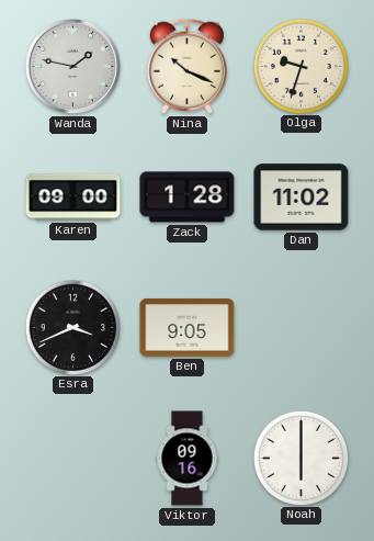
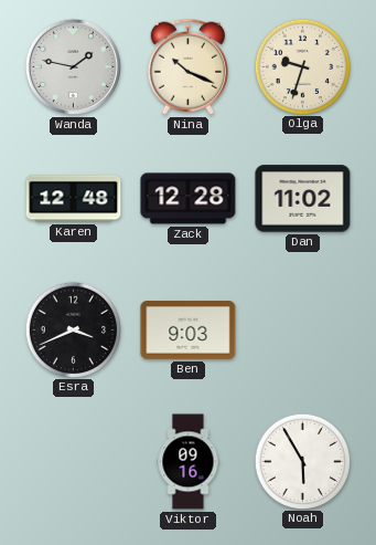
Karen: 09:00 -> 12:48
Zack: 1:28 -> 12:28
Ben: 9:05 -> 9:03
Noah: 6:00 -> 5:55
